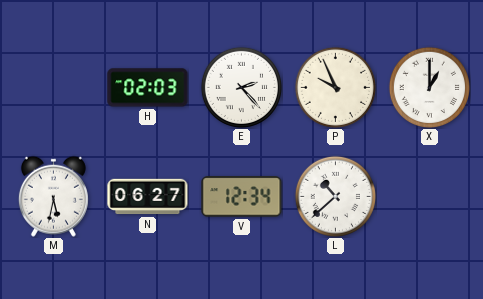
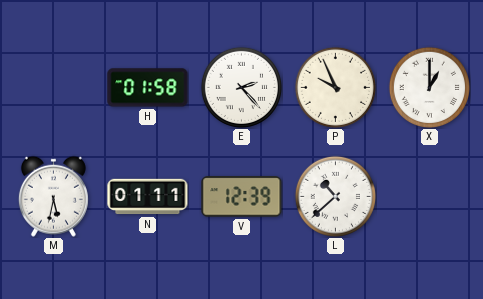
H: 02:03 -> 01:58
N: 06:27 -> 01:11
V: 12:34 -> 12:39
